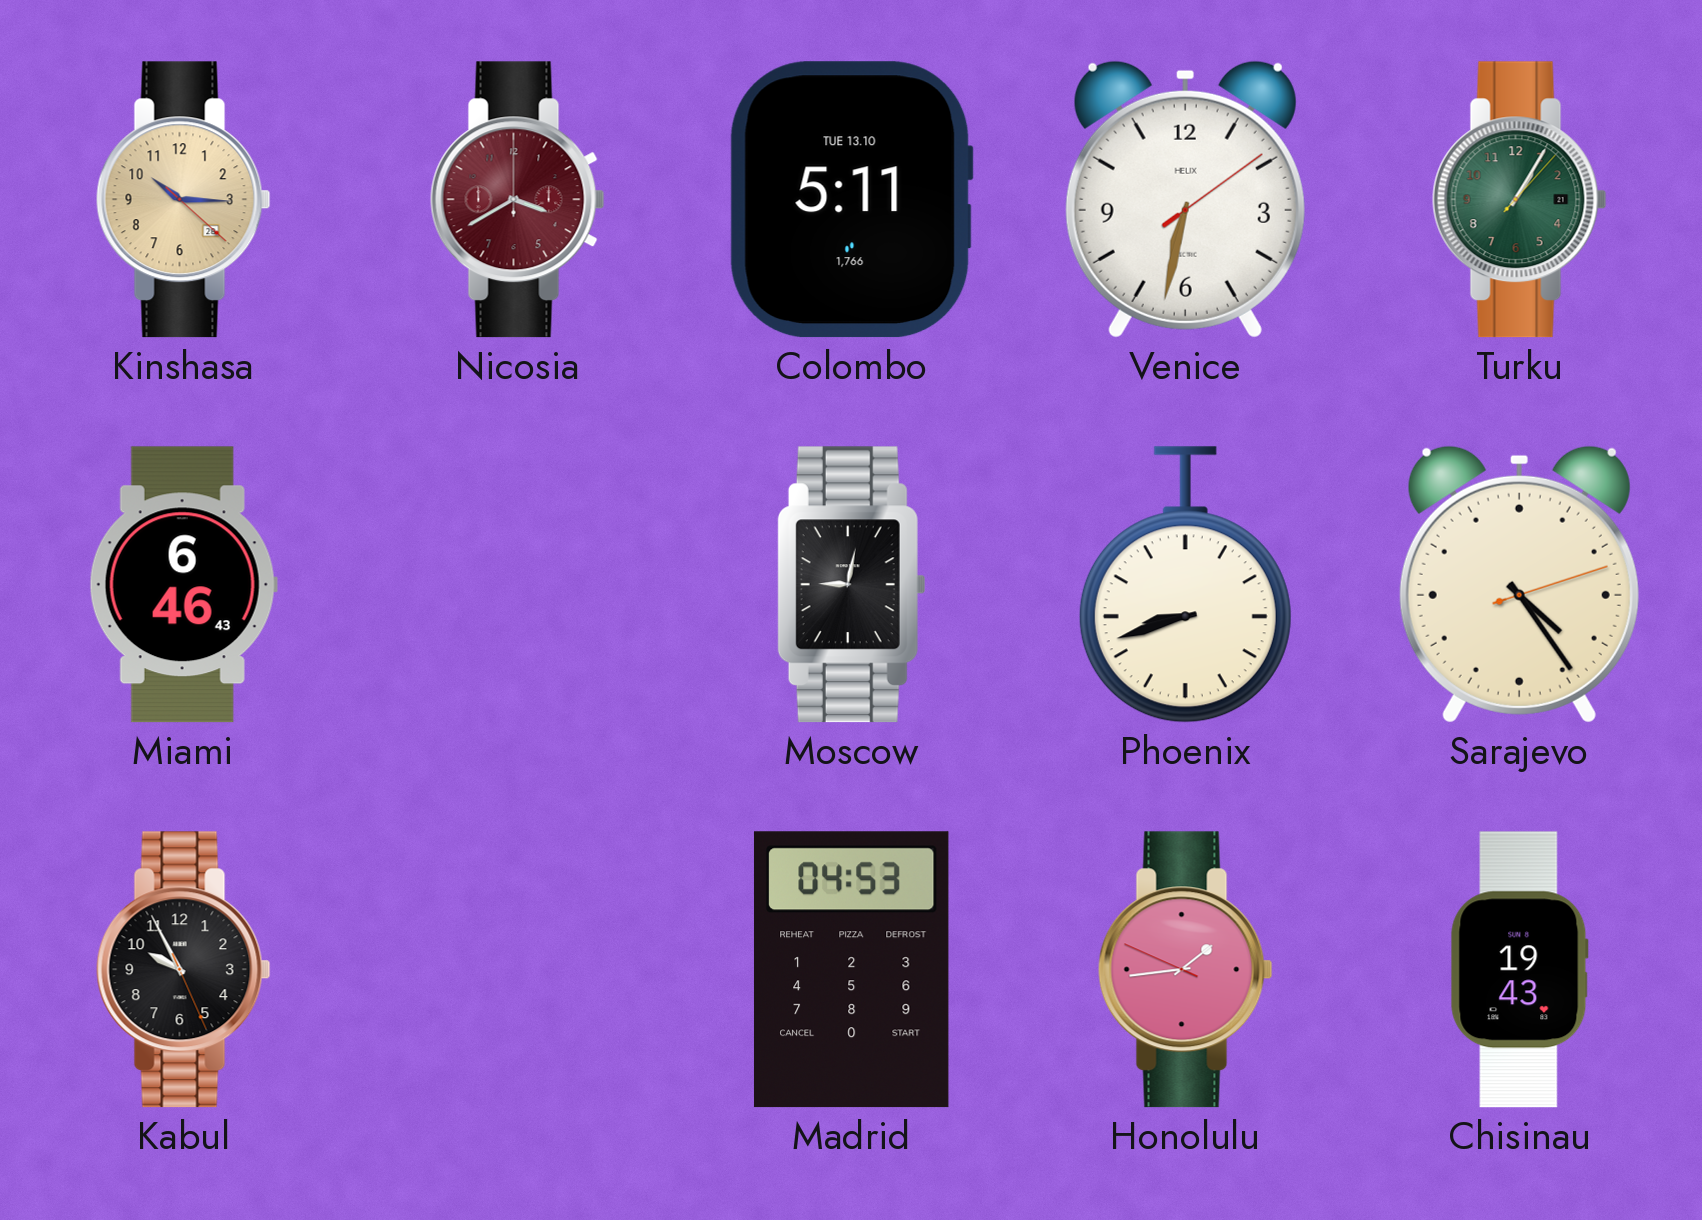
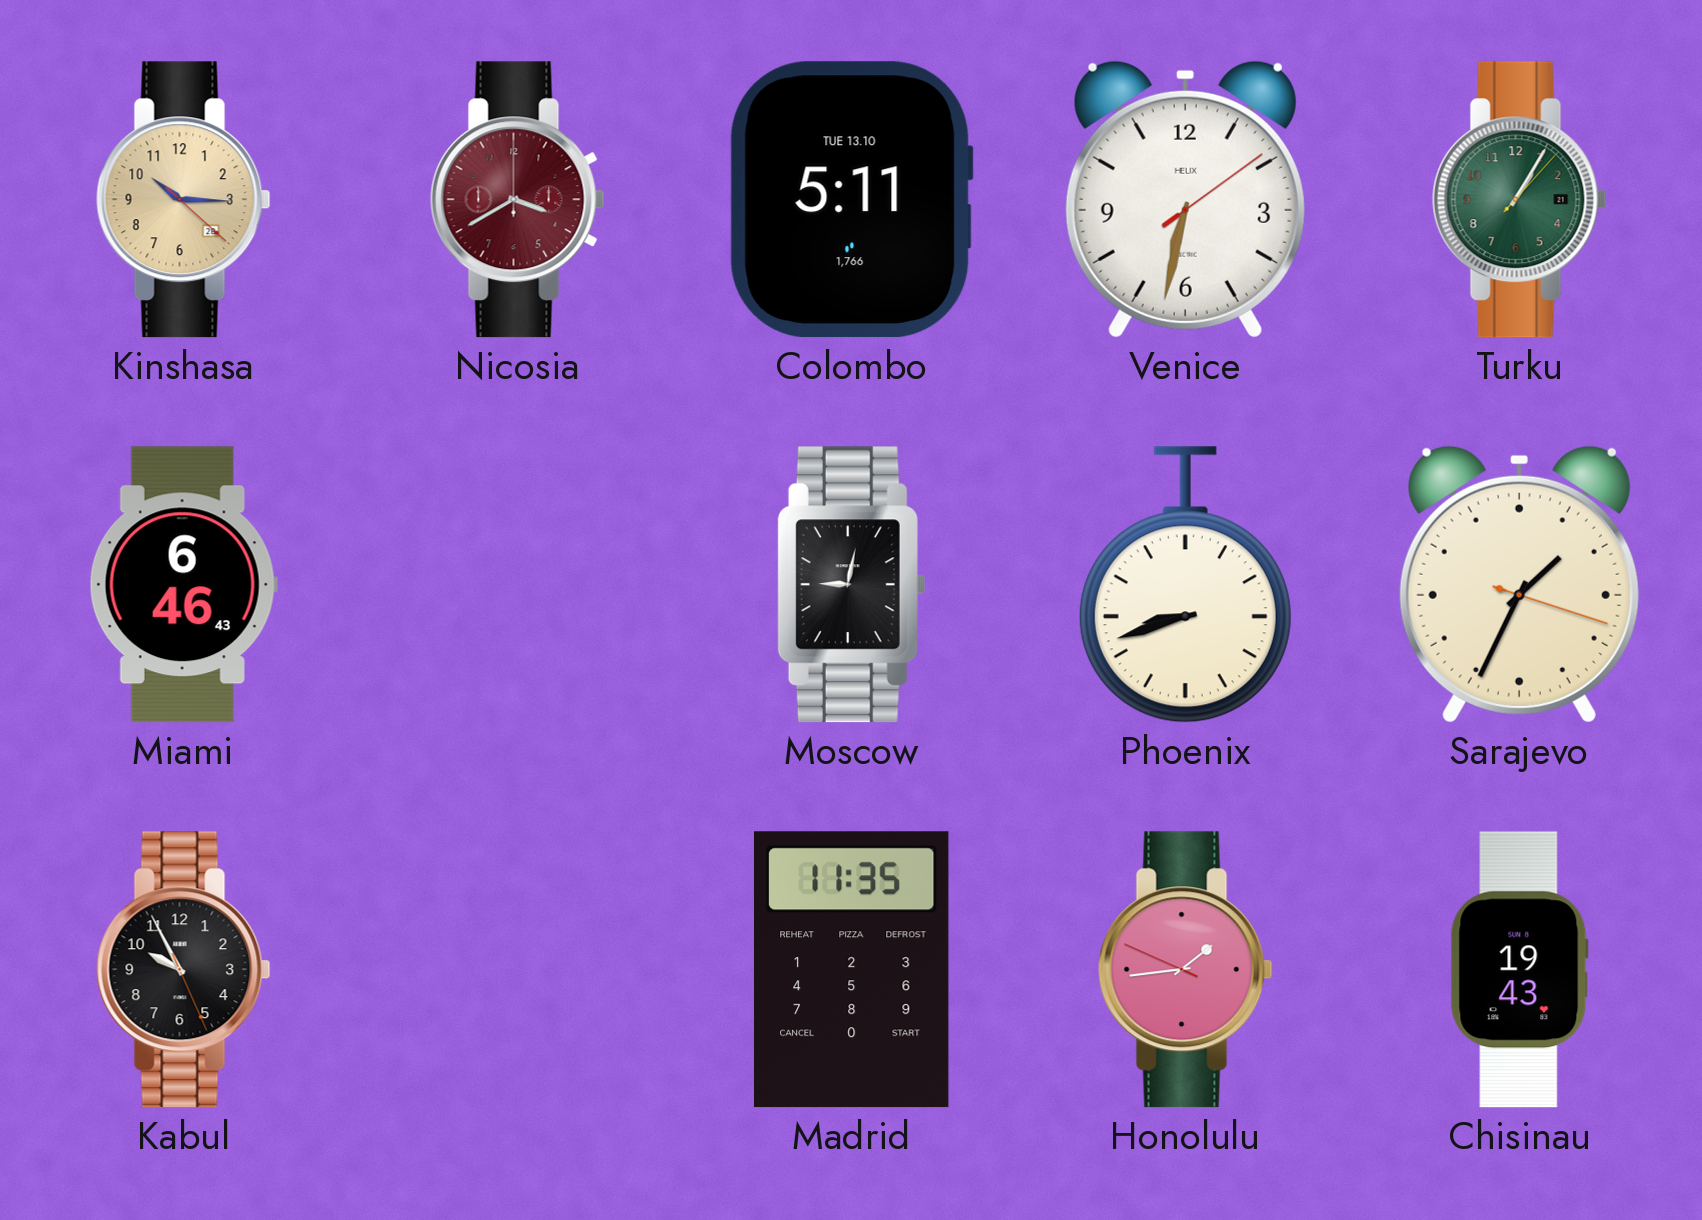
Sarajevo: 4:24 -> 1:34
Madrid: 04:53 -> 11:35
